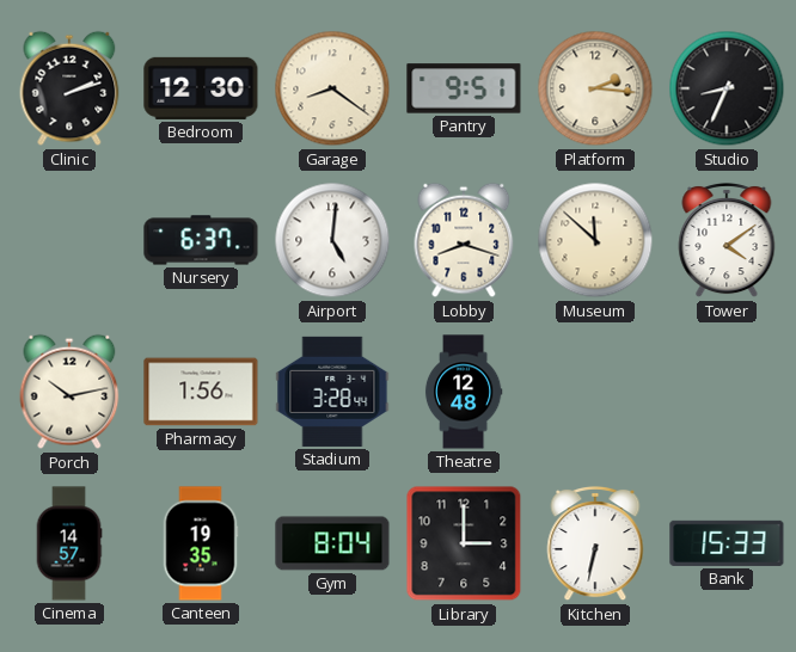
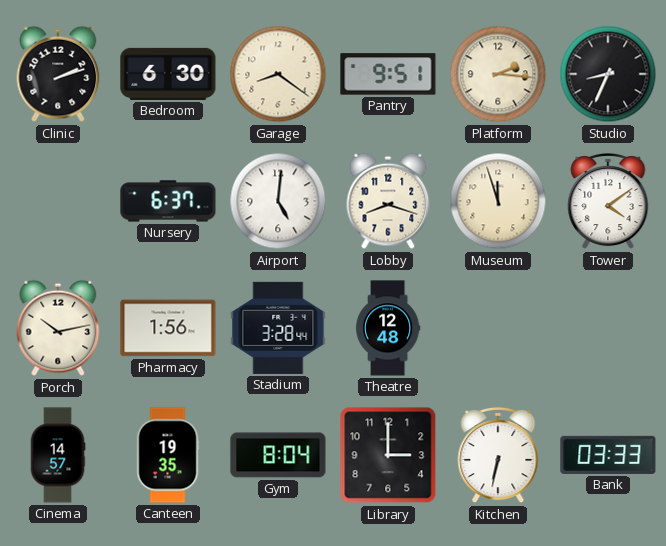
Bedroom: 12:30 -> 6:30
Museum: 11:52 -> 11:57
Bank: 15:33 -> 03:33
